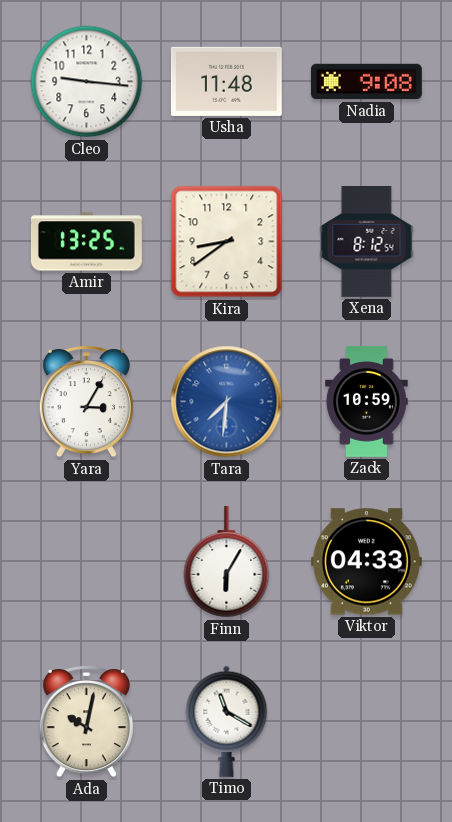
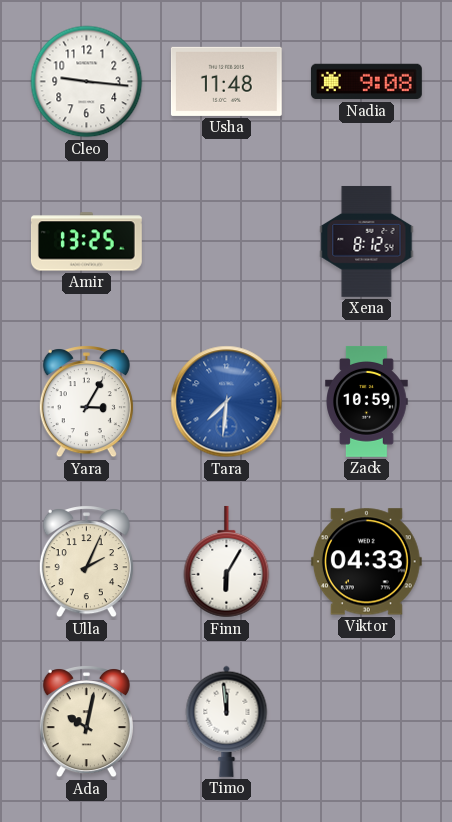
Kira: 8:39 -> none
Ulla: none -> 2:04
Timo: 11:20 -> 11:59
